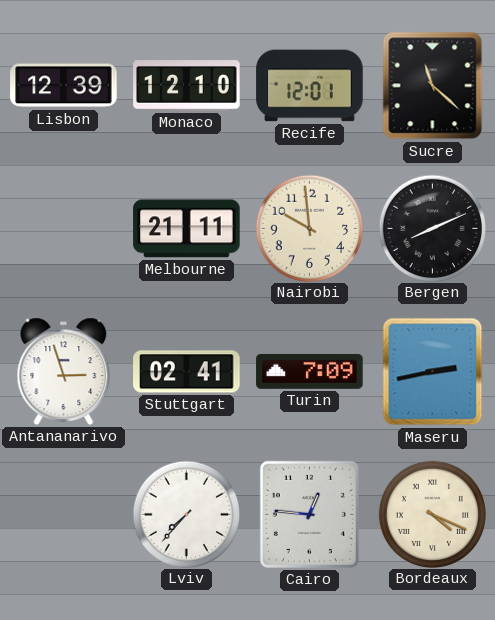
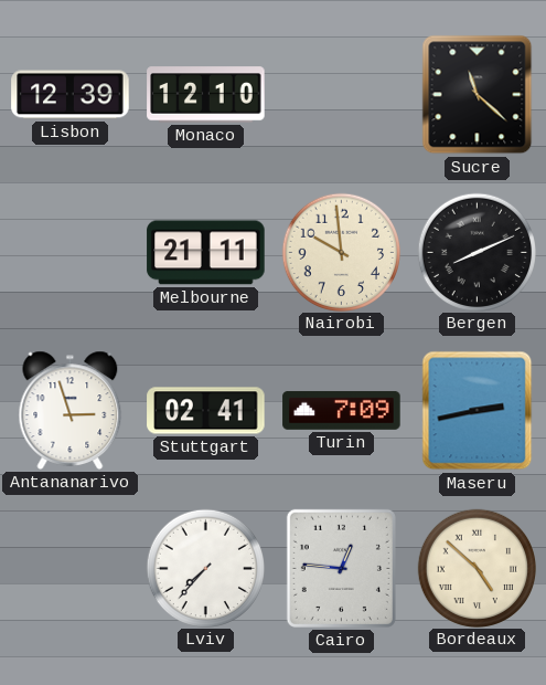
Recife: 12:01 -> none
Bordeaux: 4:19 -> 4:52
